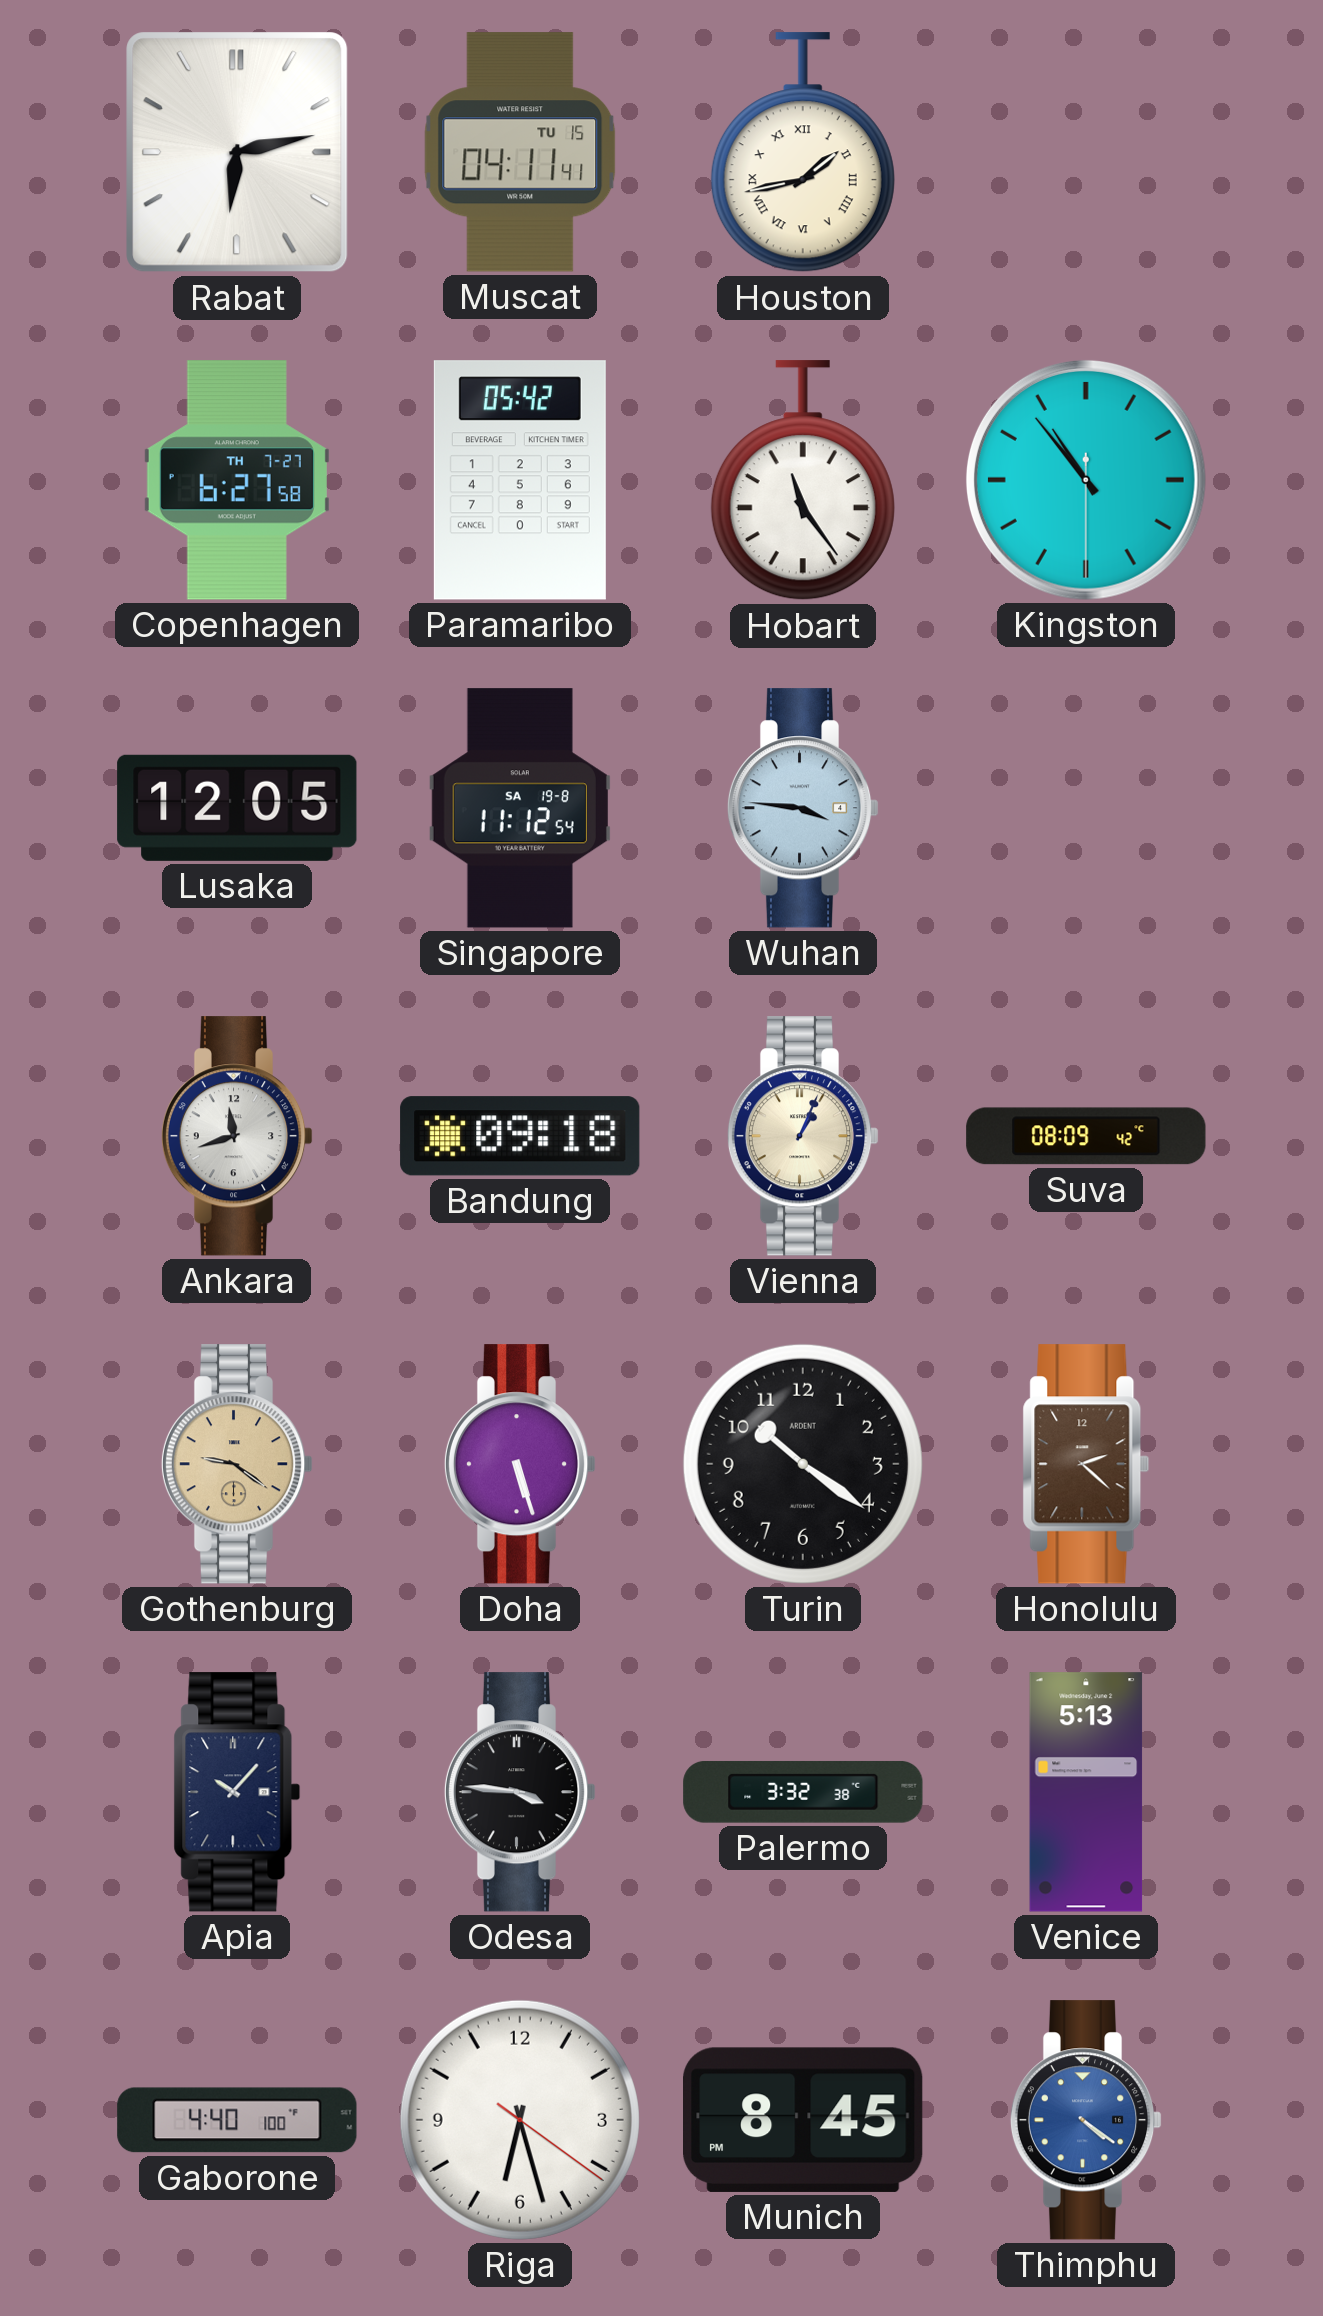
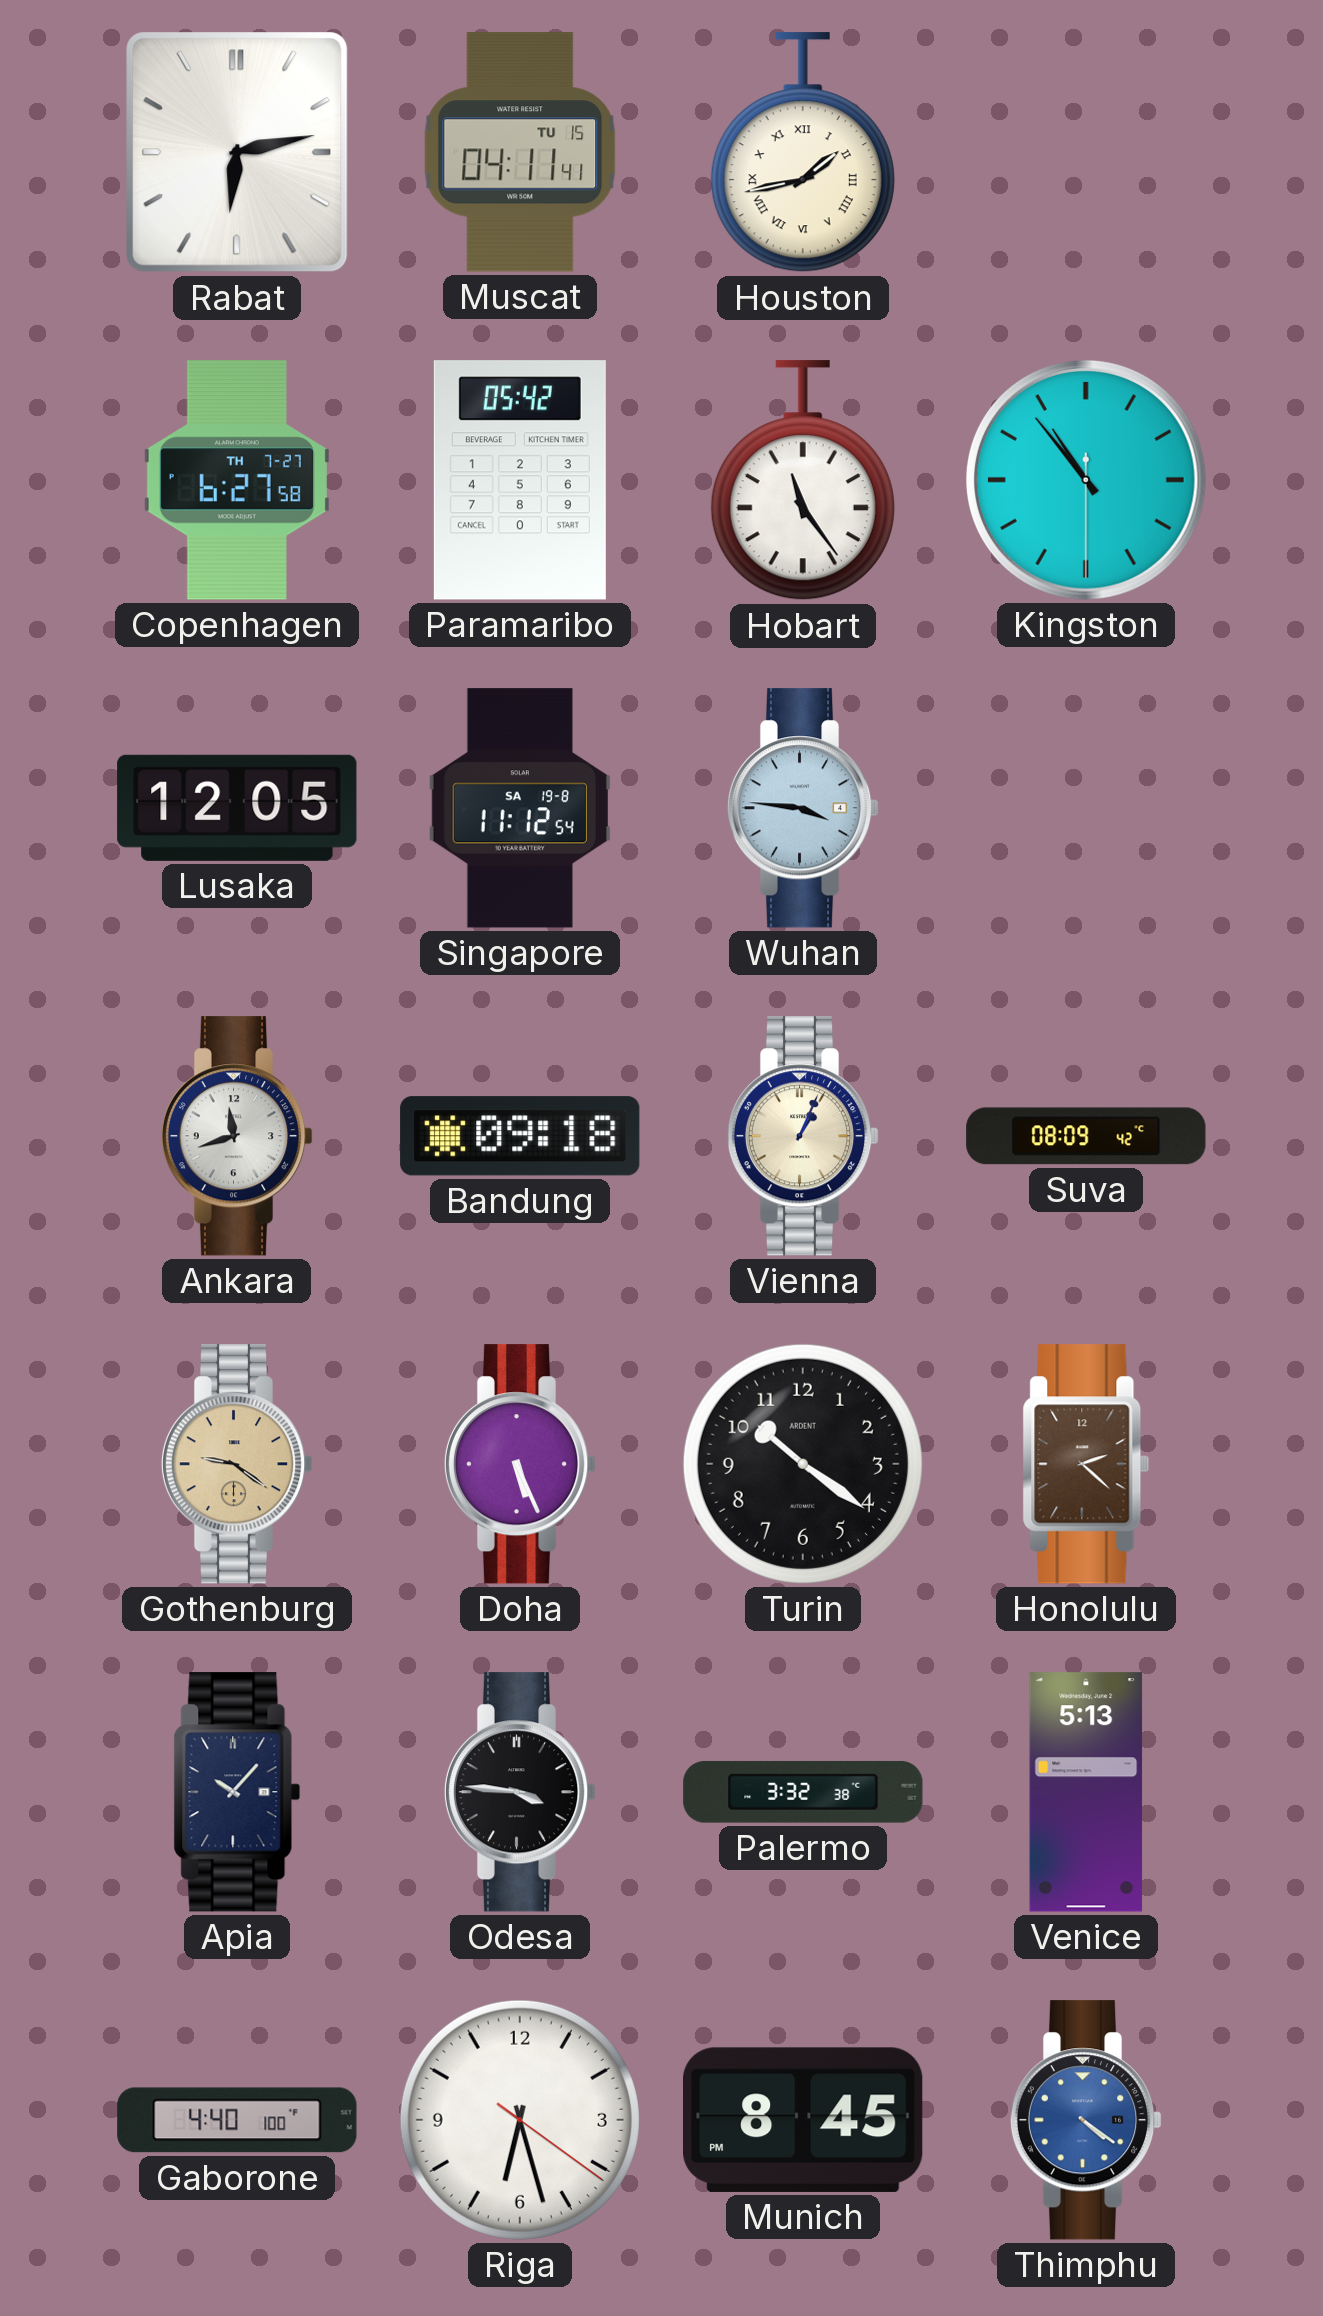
Doha: 5:27 -> 5:26
